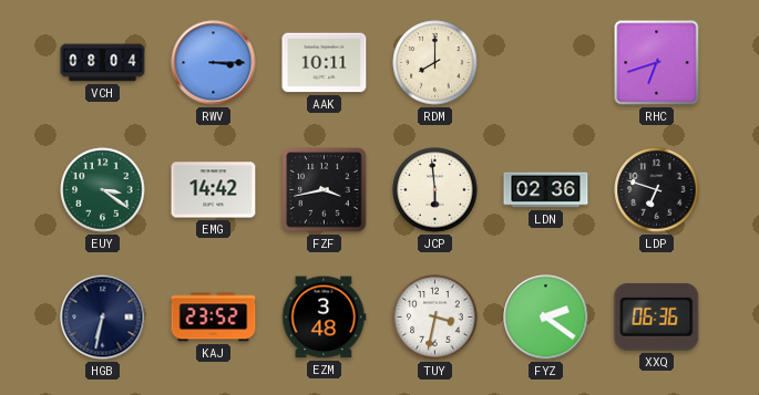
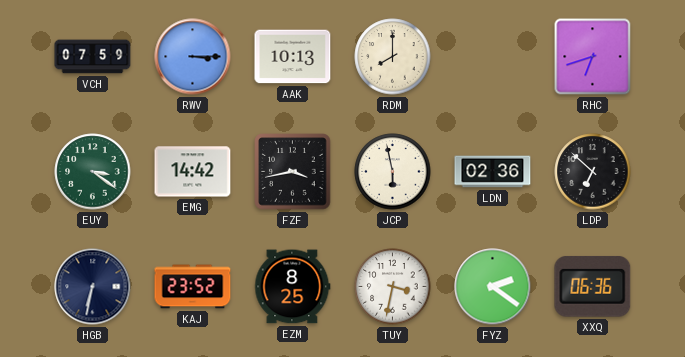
VCH: 08:04 -> 07:59
AAK: 10:11 -> 10:13
JCP: 5:59 -> 5:58
LDP: 6:48 -> 6:52
EZM: 3:48 -> 8:25
